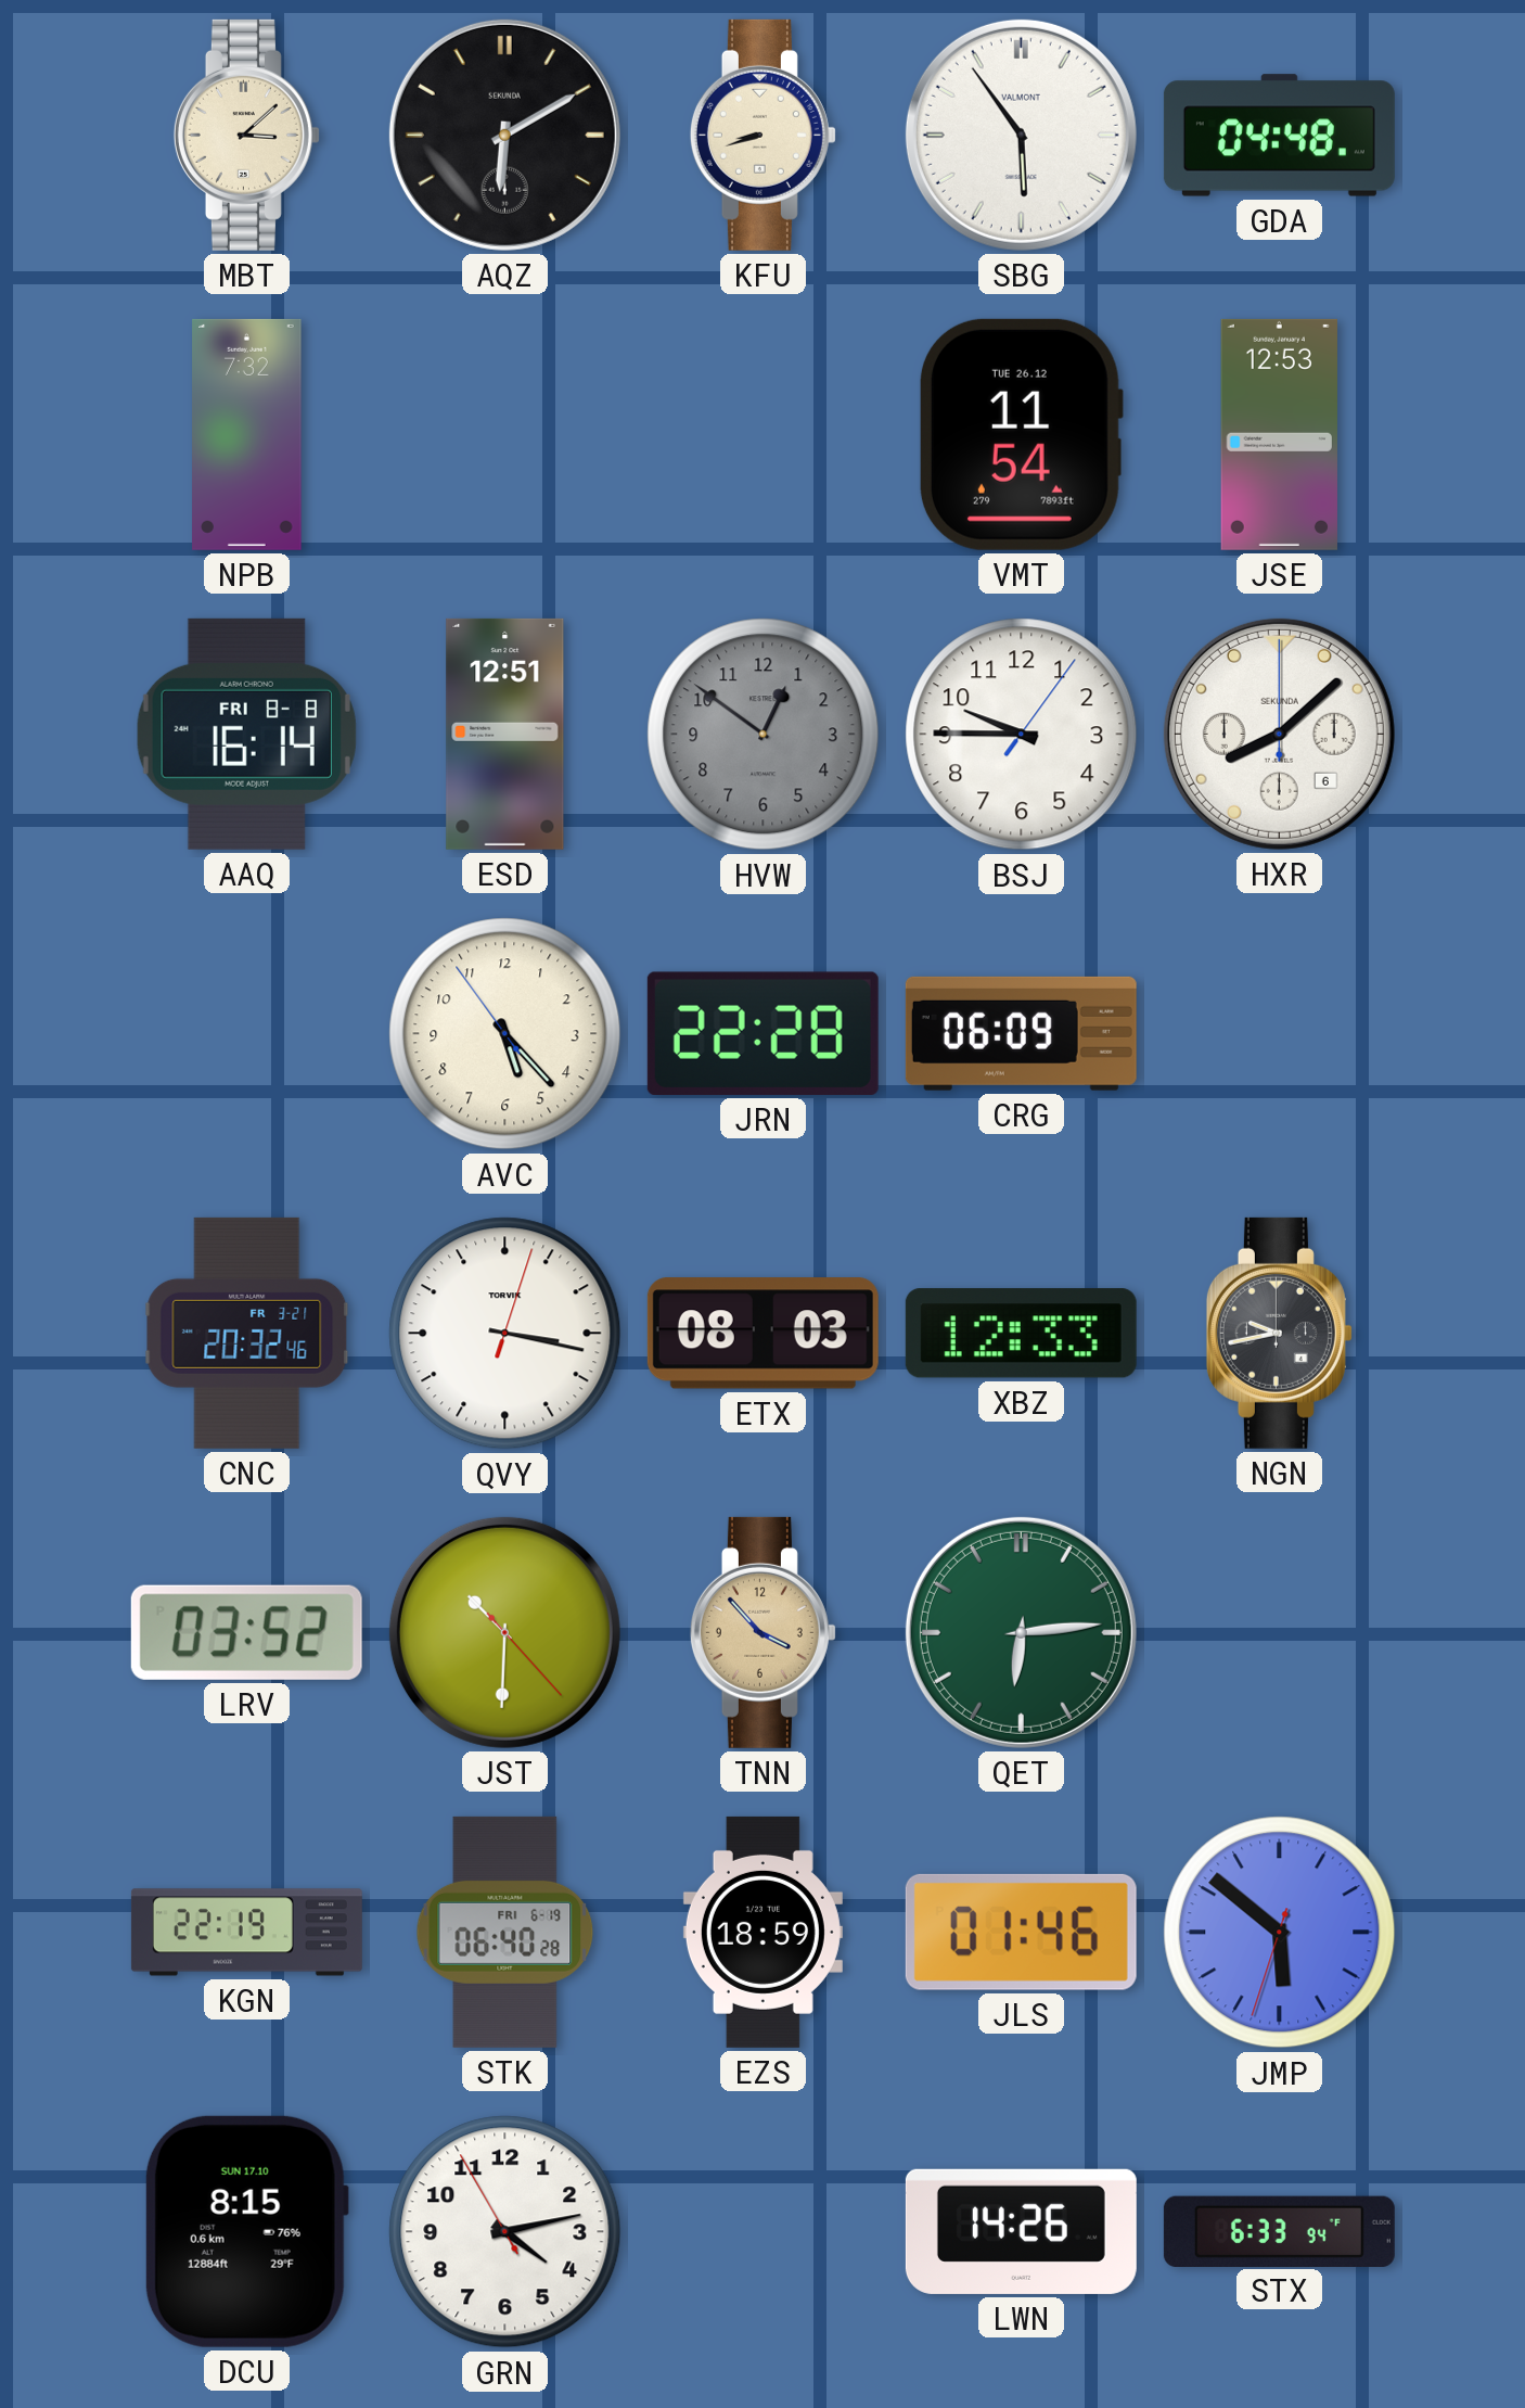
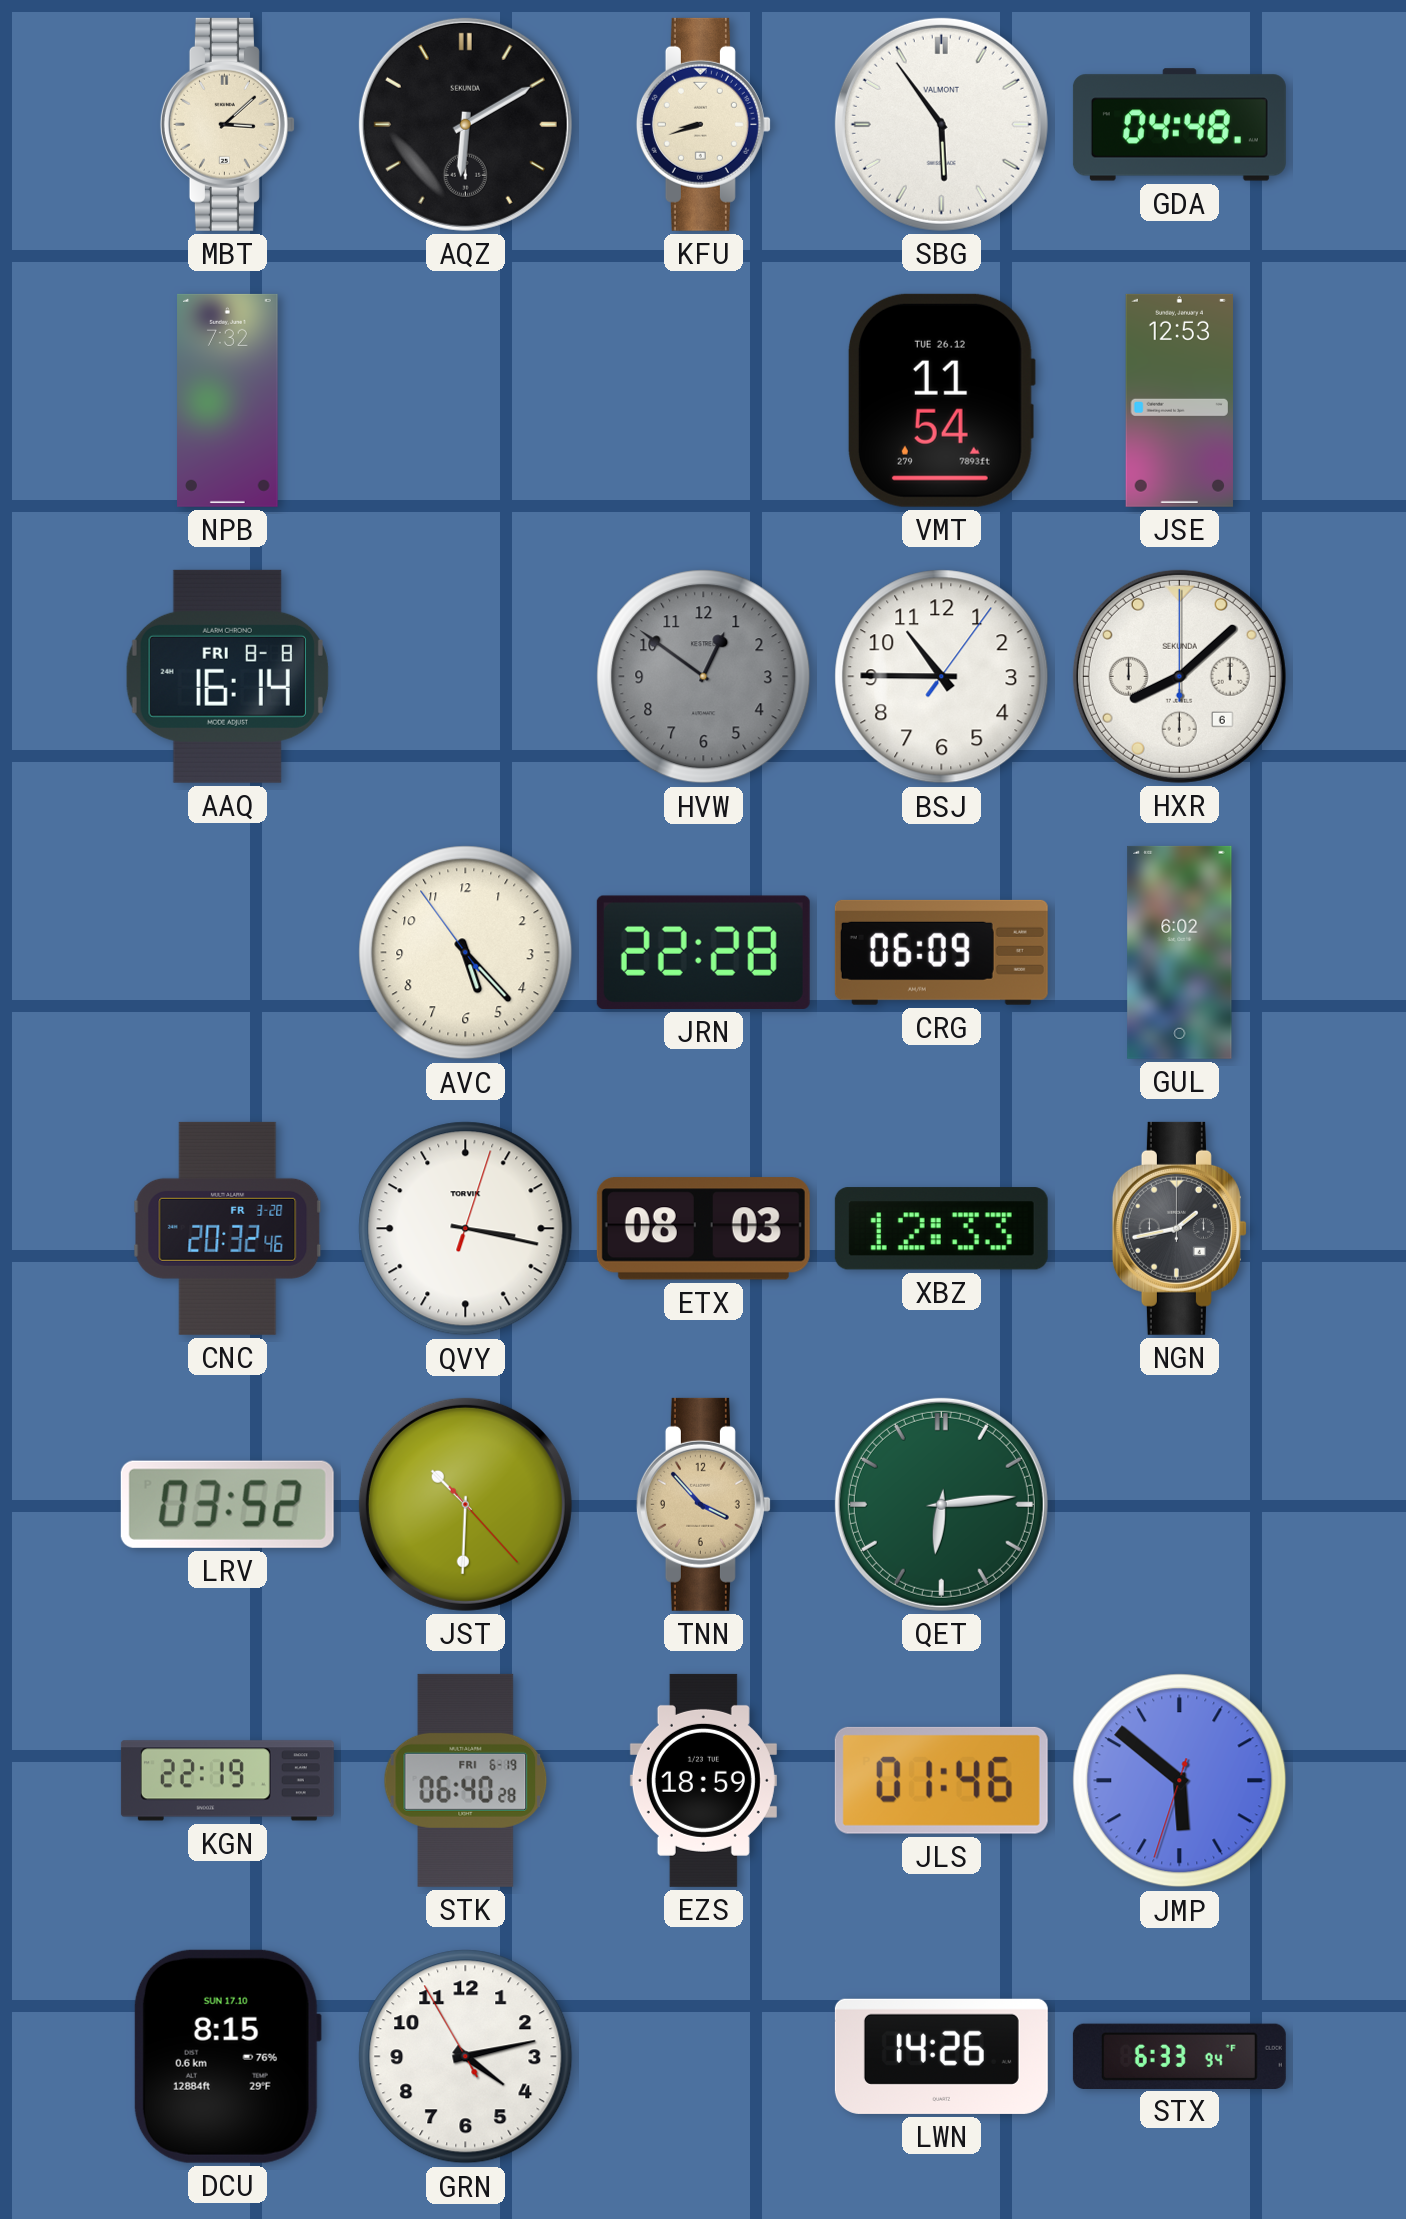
ESD: 12:51 -> none
BSJ: 9:45 -> 10:45
GUL: none -> 6:02
CNC date: FR 3-21 -> FR 3-28
NGN: 9:43 -> 1:43
